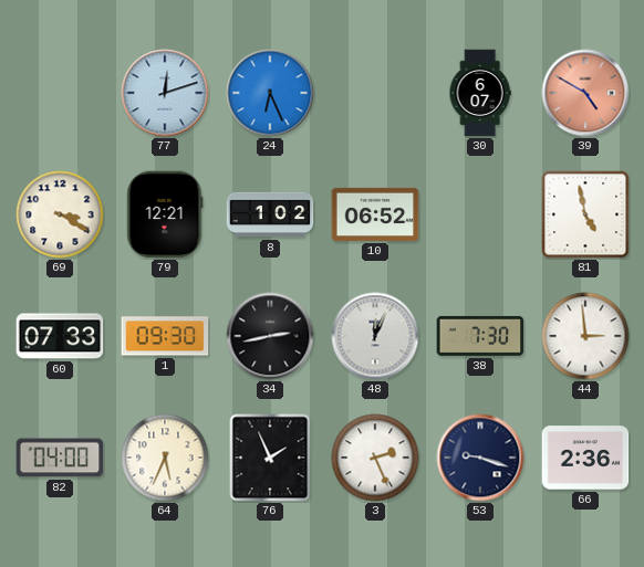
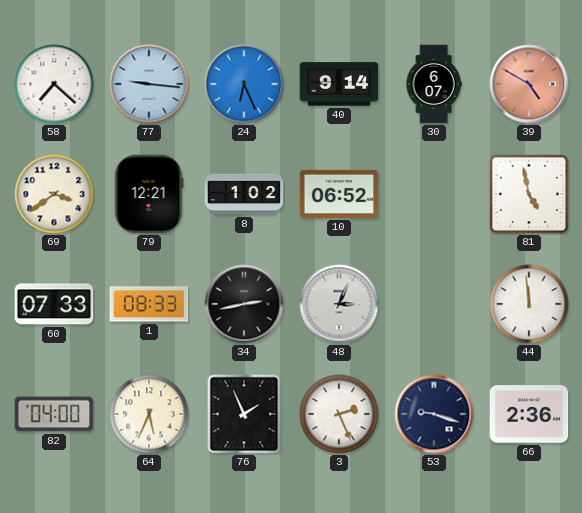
58: none -> 7:22
77: 12:12 -> 9:16
40: none -> 9:14
69: 3:20 -> 3:39
1: 09:30 -> 08:33
48: 12:04 -> 3:04
38: 7:30 -> none
44: 2:59 -> 11:59
